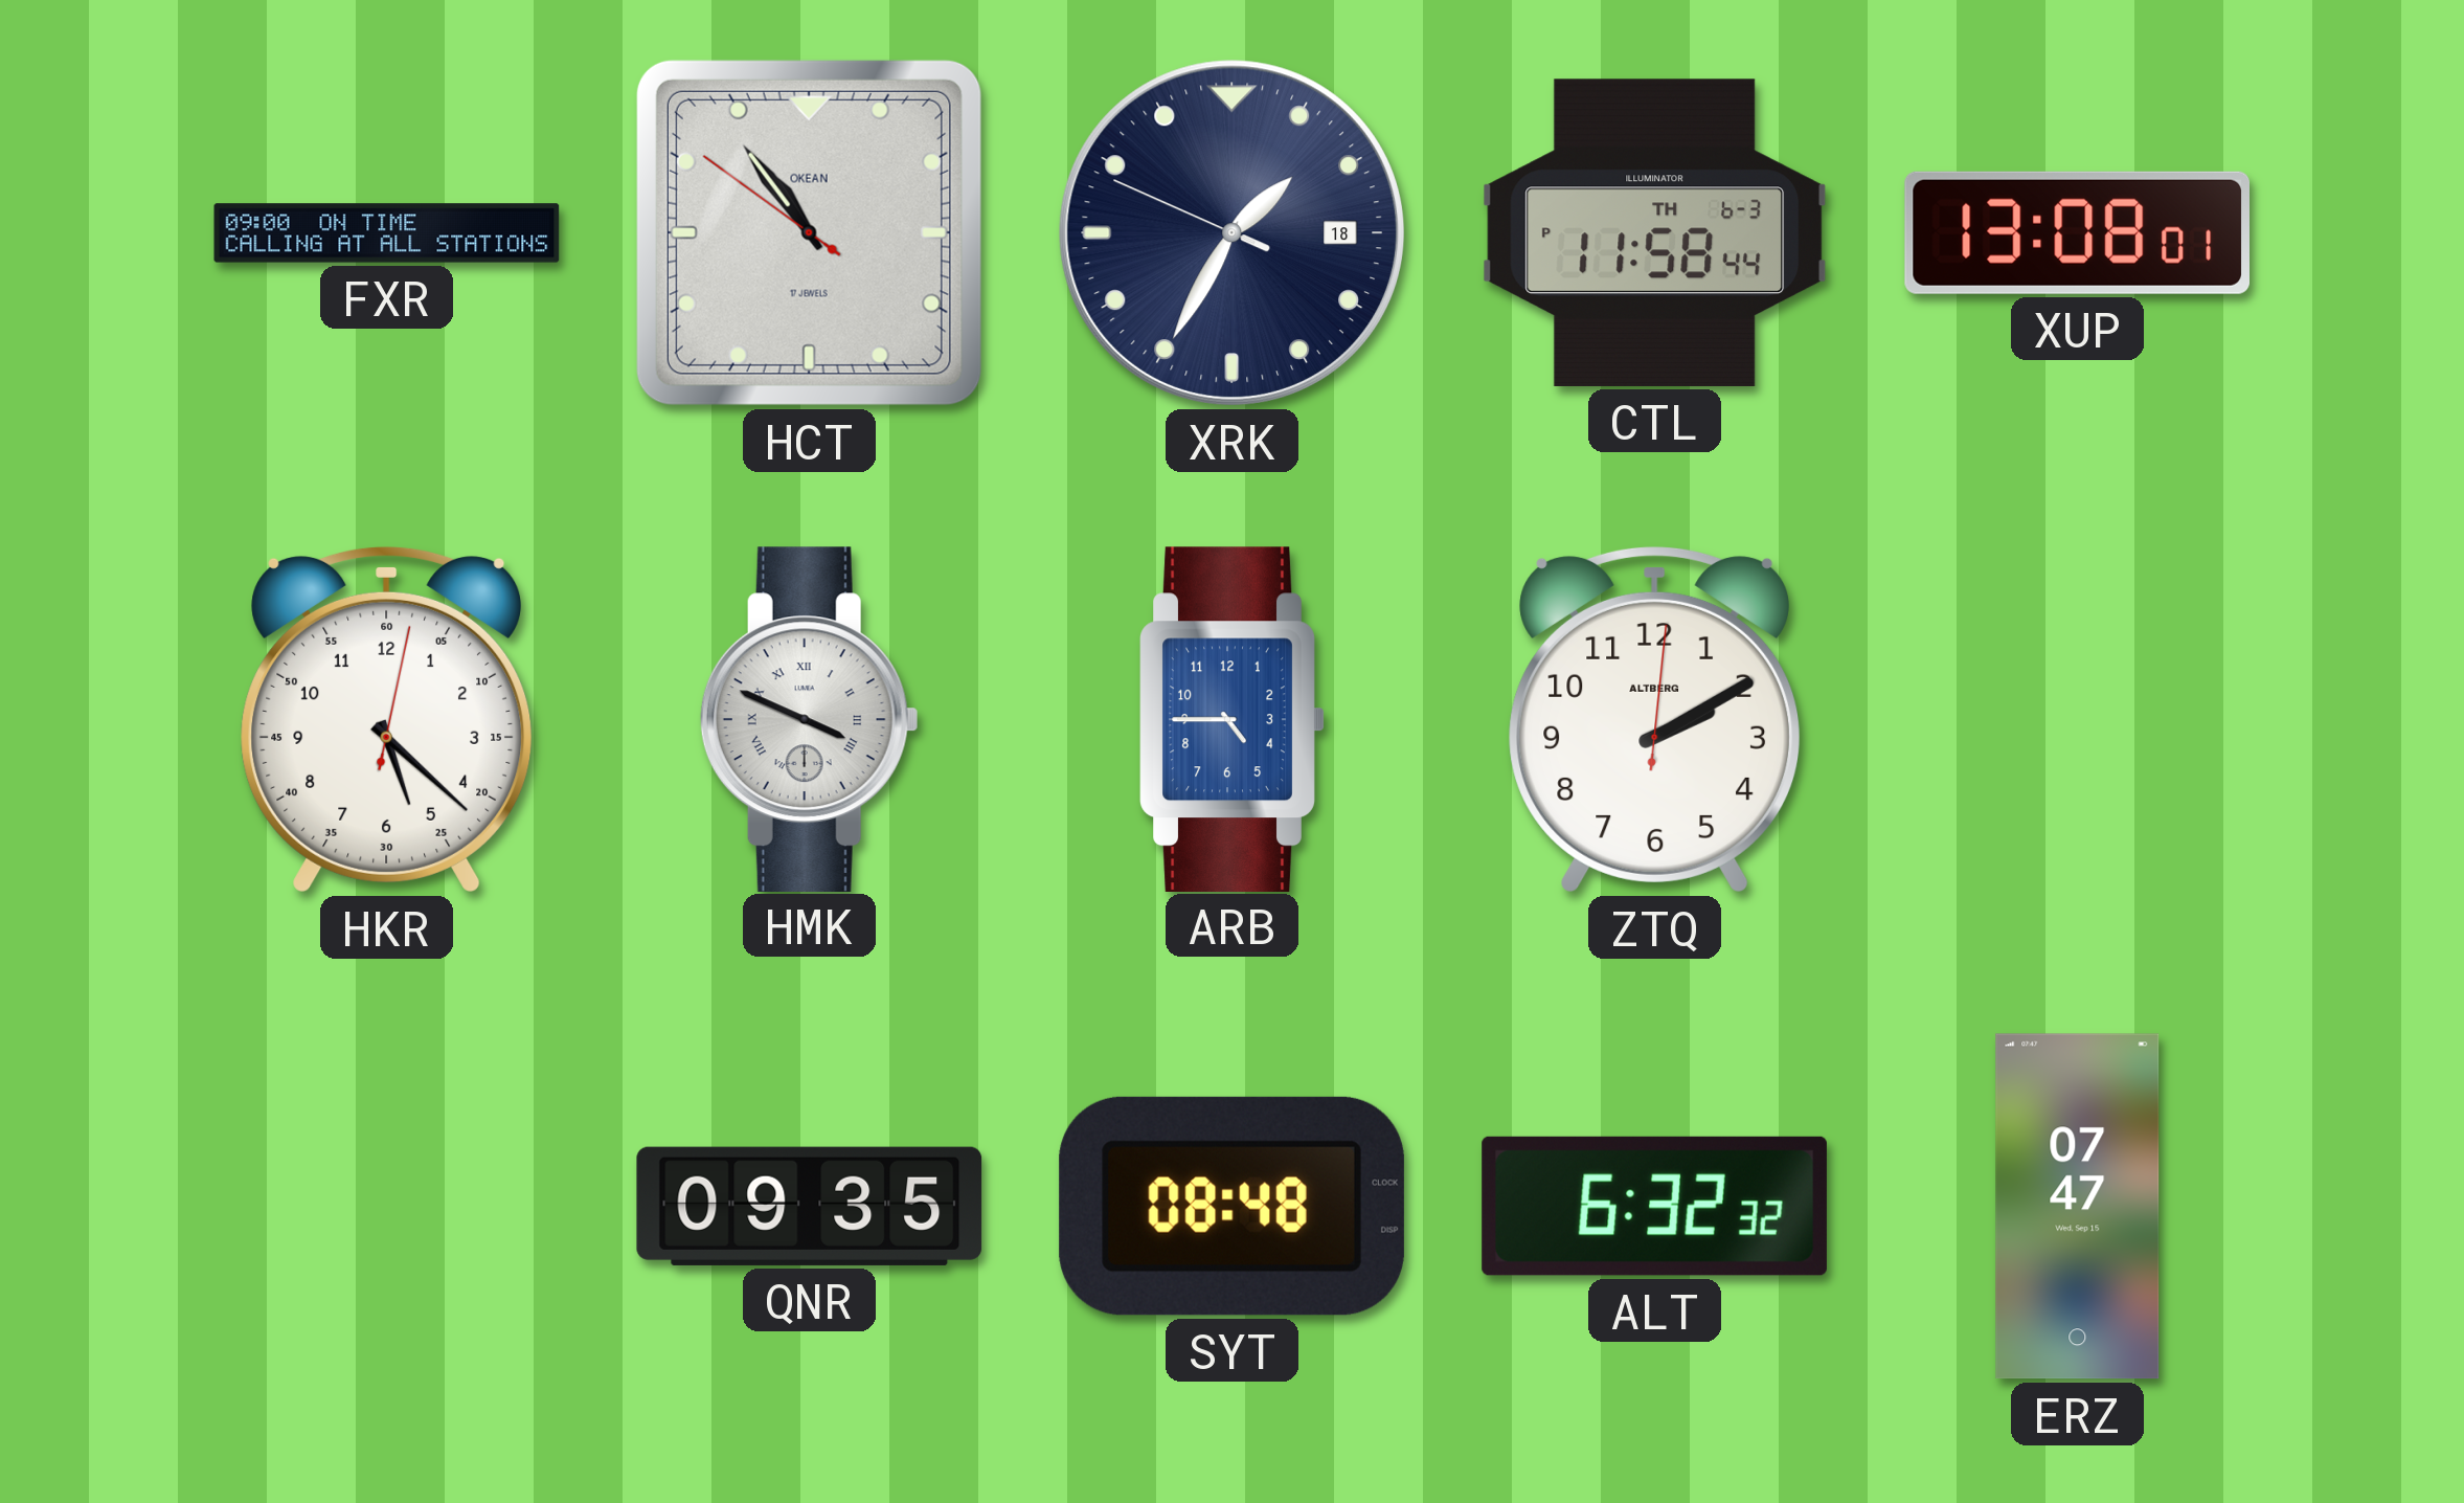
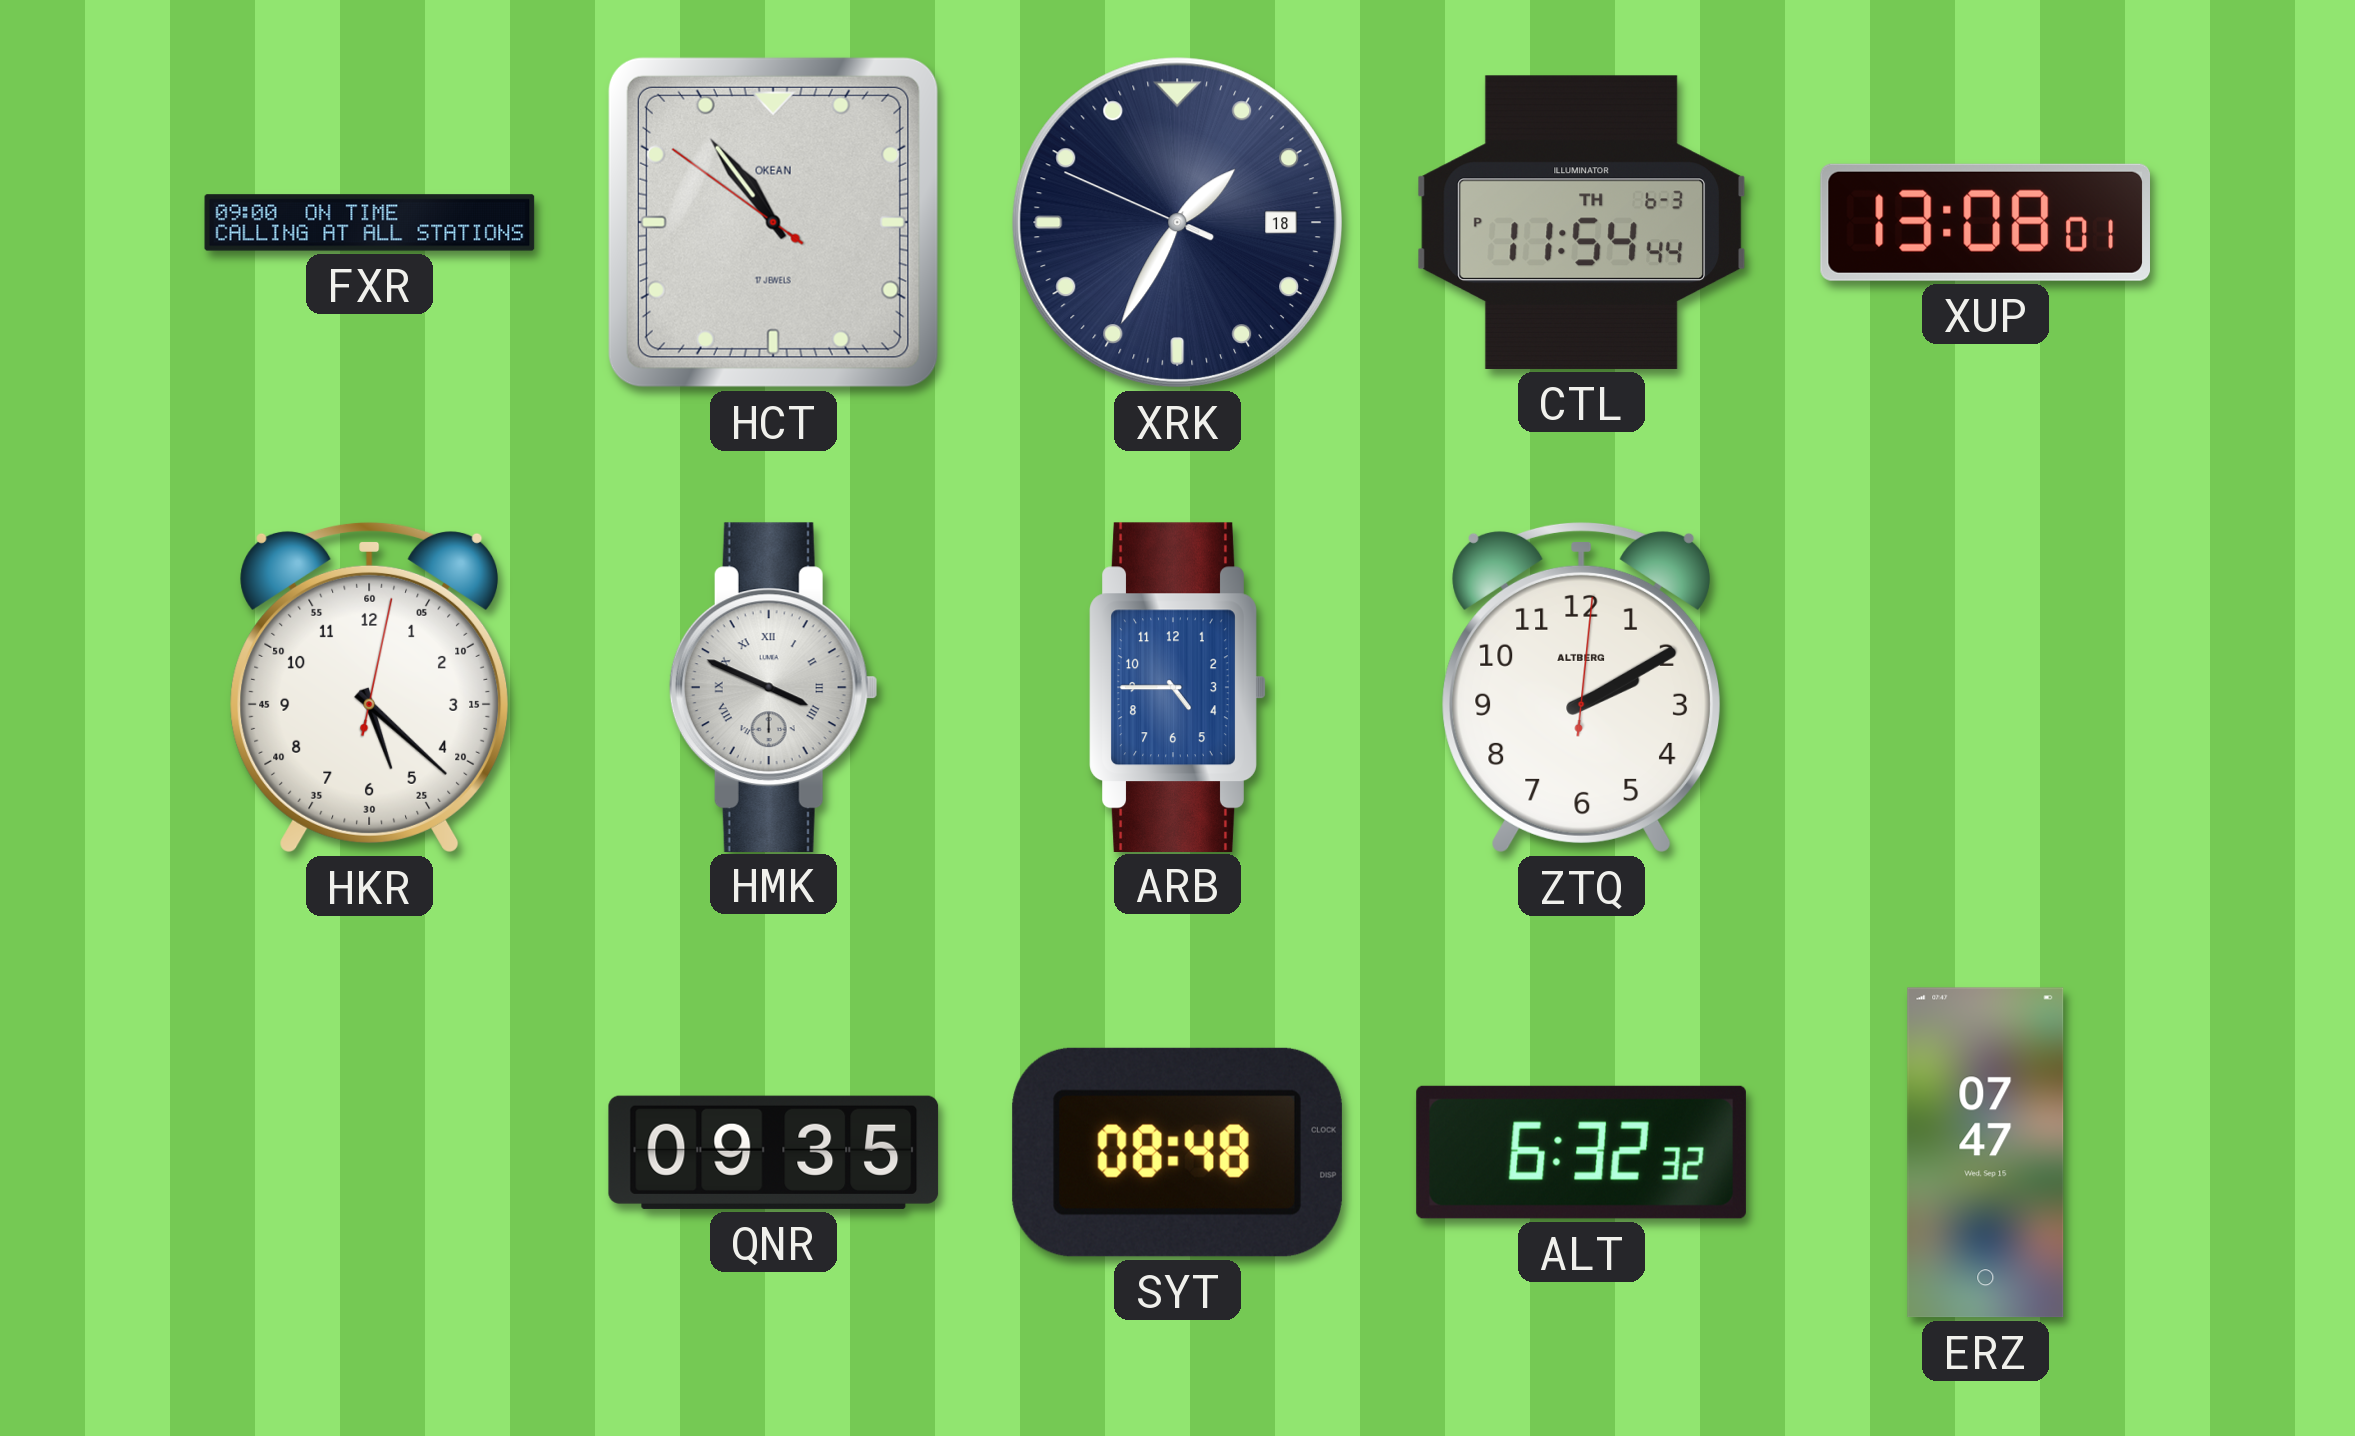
CTL: 11:58 -> 11:54
